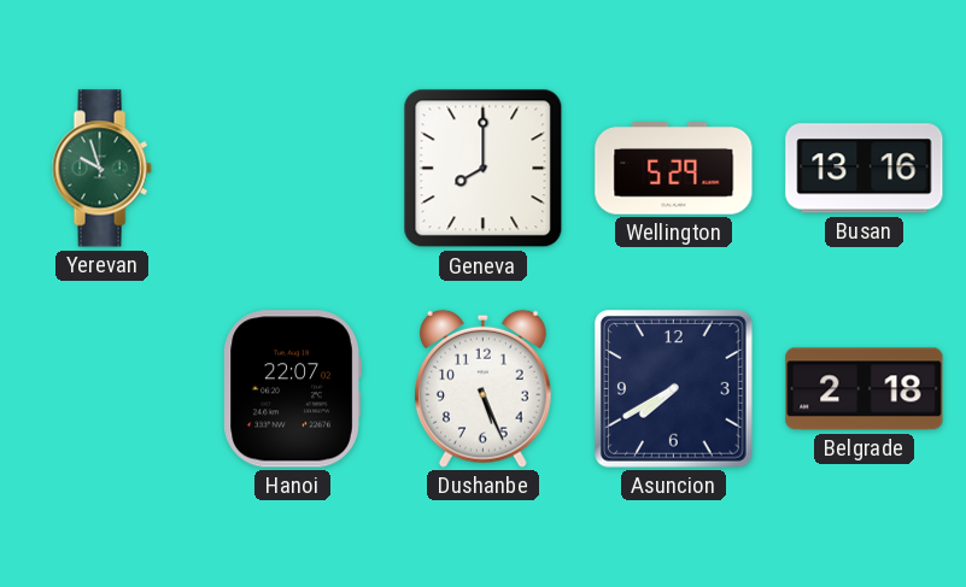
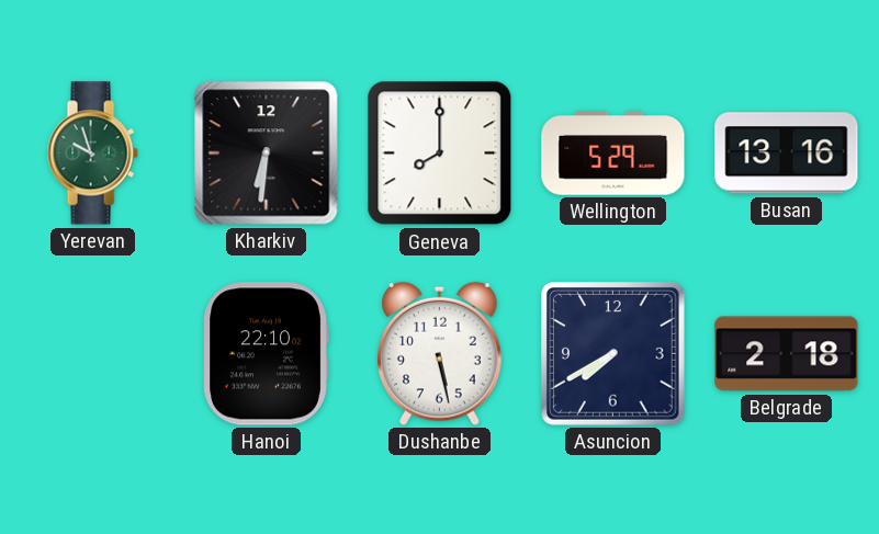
Kharkiv: none -> 6:31
Hanoi: 22:07 -> 22:10
Dushanbe: 5:26 -> 5:28
